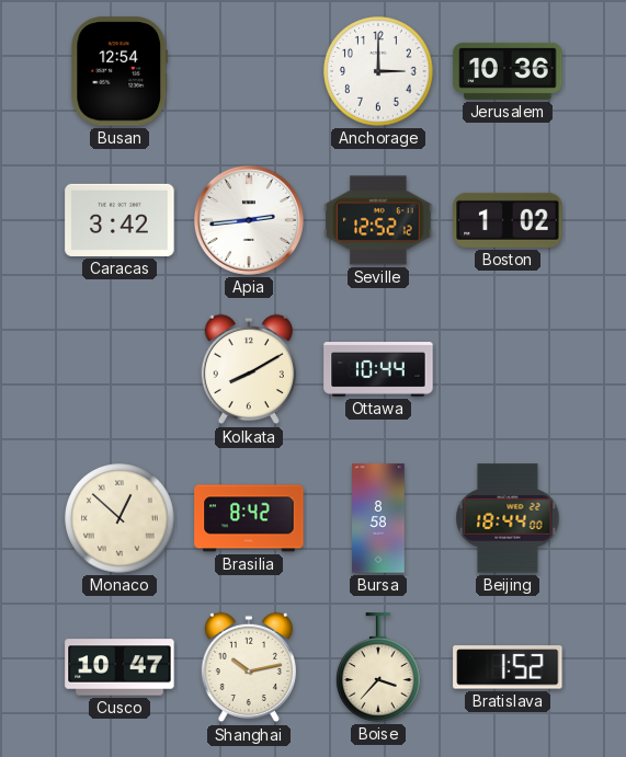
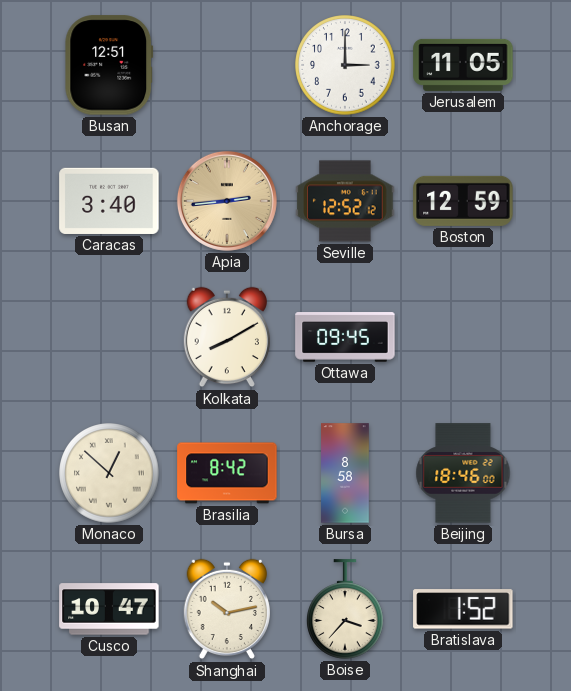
Busan: 12:54 -> 12:51
Jerusalem: 10:36 -> 11:05
Caracas: 3:42 -> 3:40
Apia dial: white -> champagne
Boston: 1:02 -> 12:59
Ottawa: 10:44 -> 09:45
Beijing: 18:44 -> 18:46
